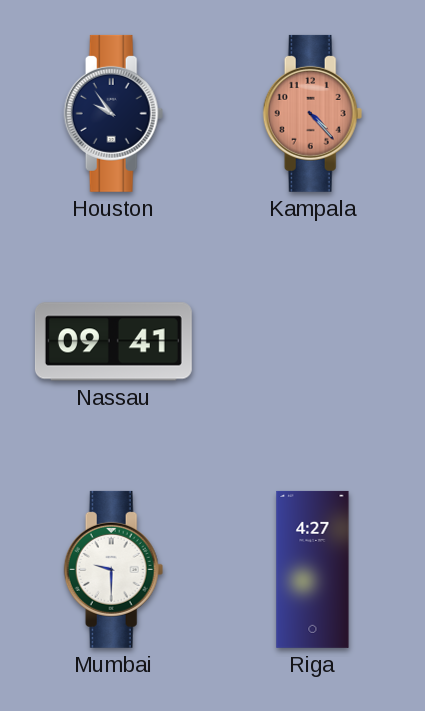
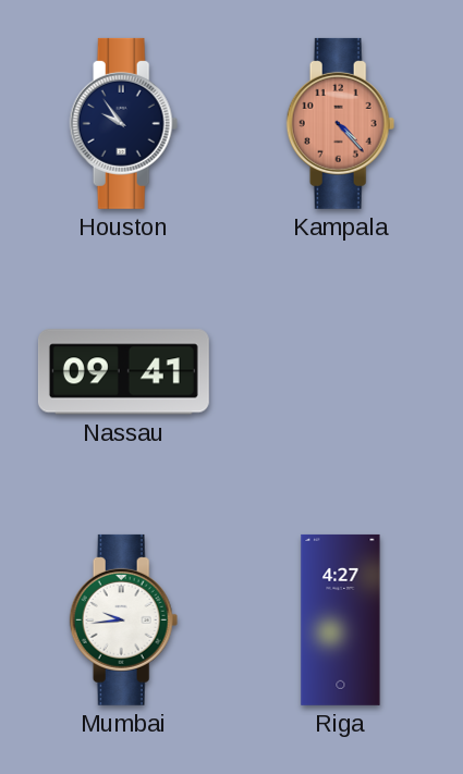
Mumbai: 9:30 -> 9:44
